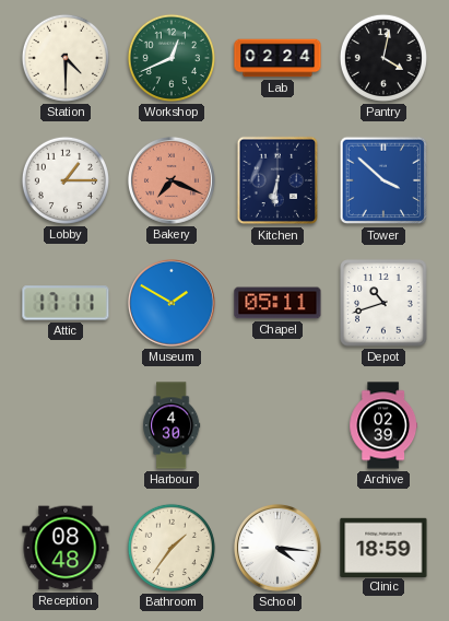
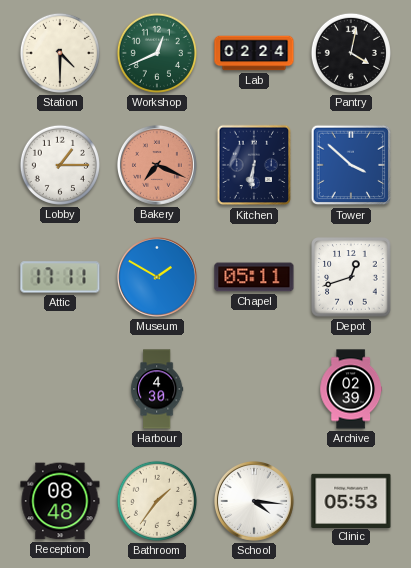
Depot: 10:42 -> 12:42
Clinic: 18:59 -> 05:53
